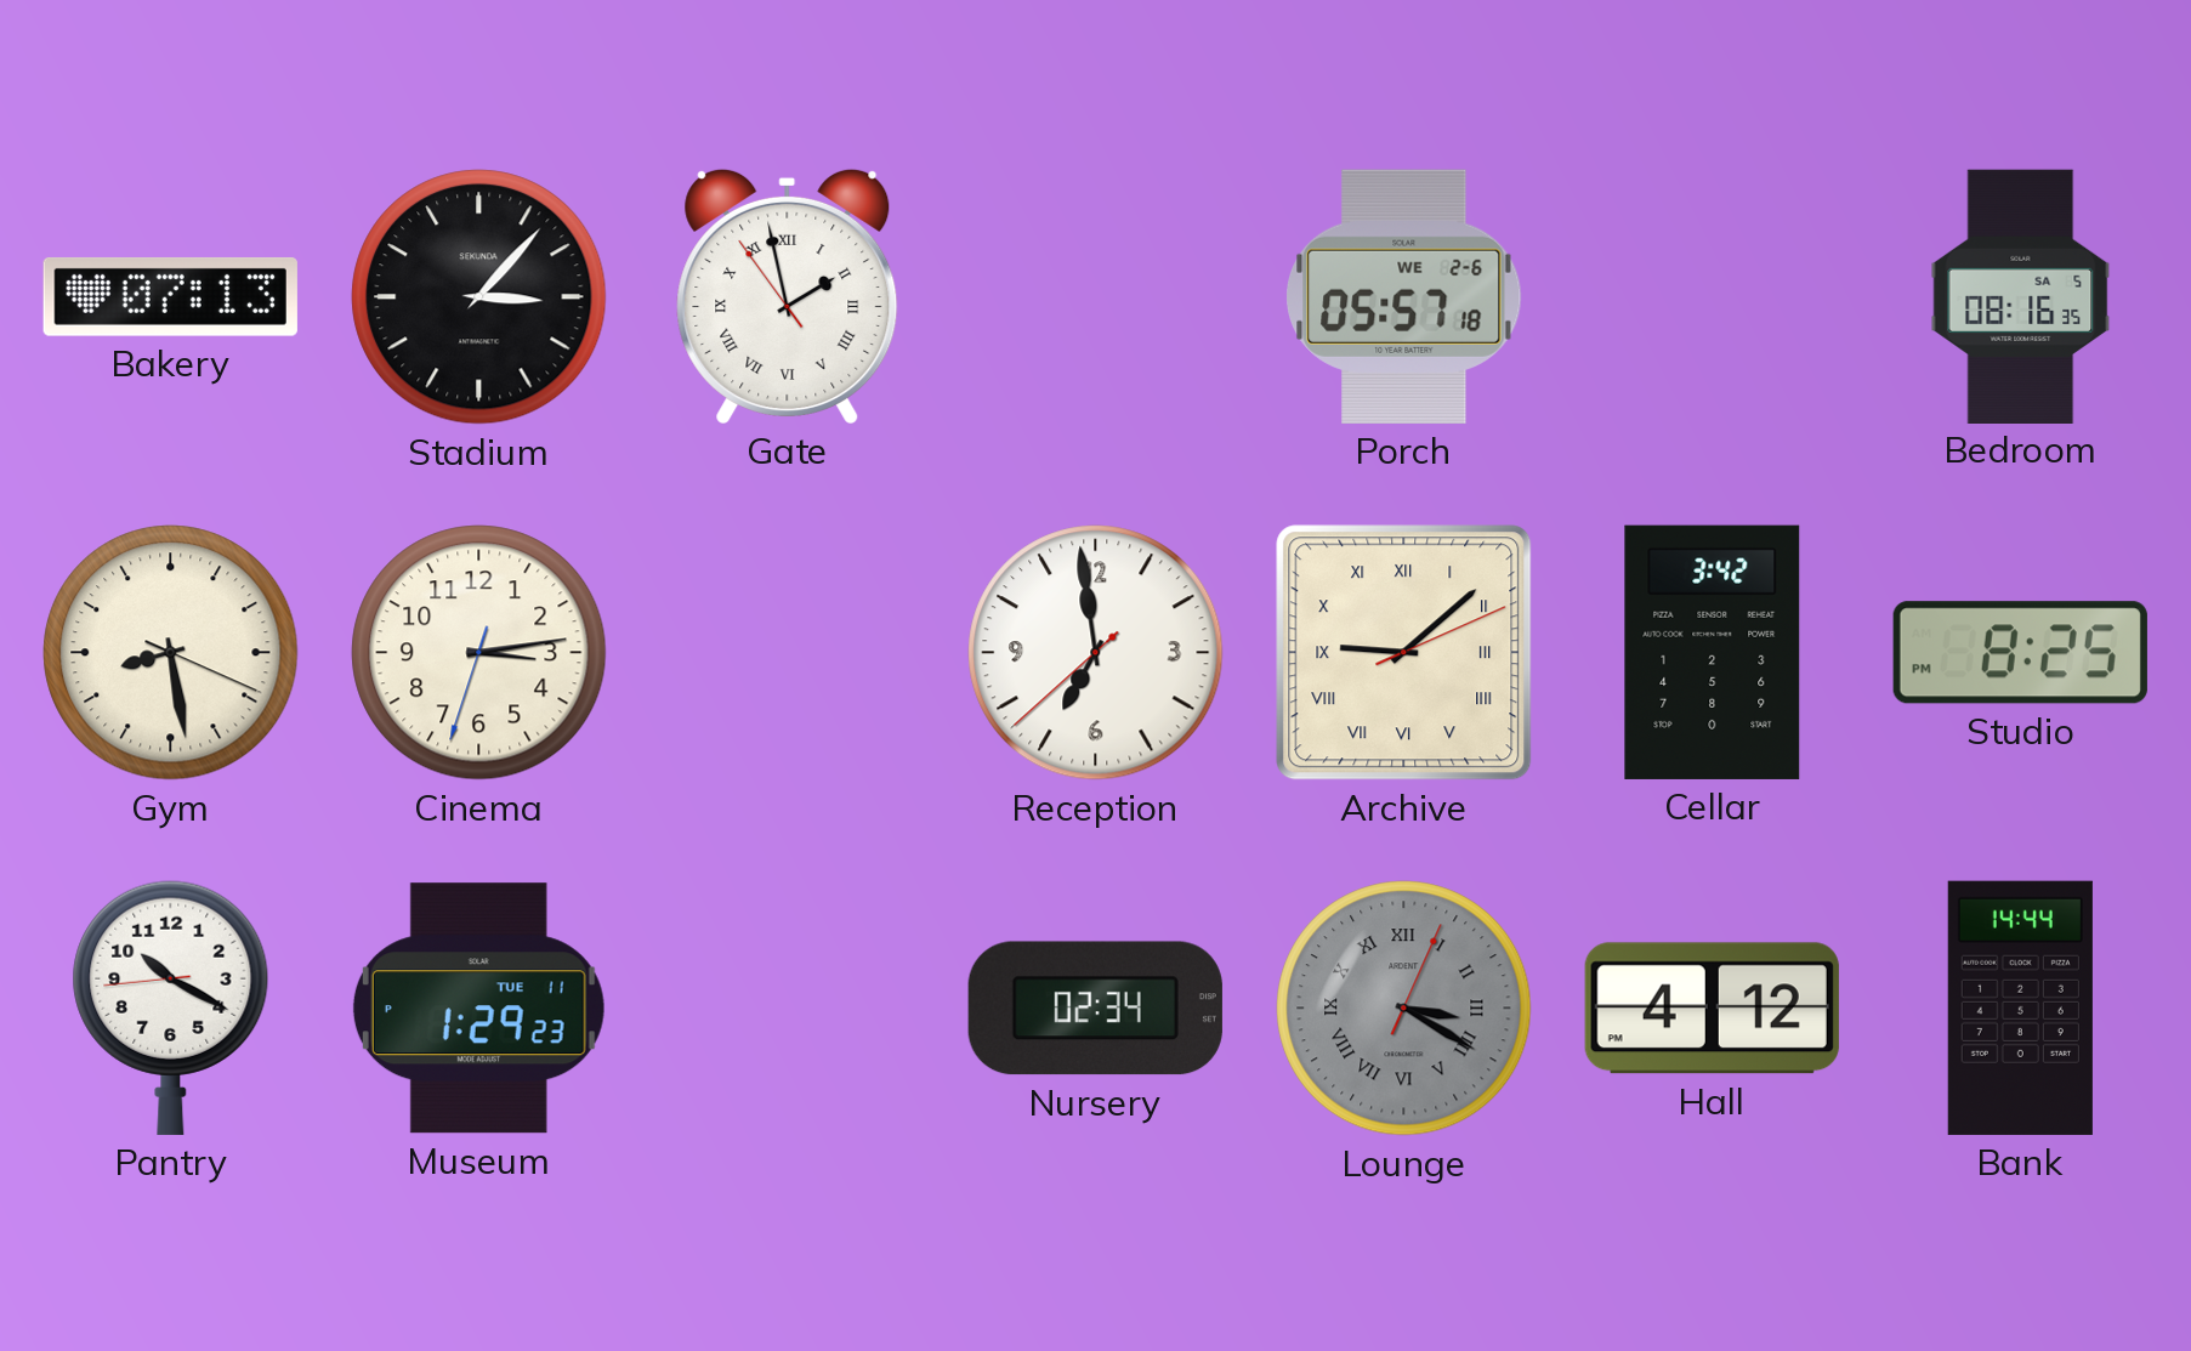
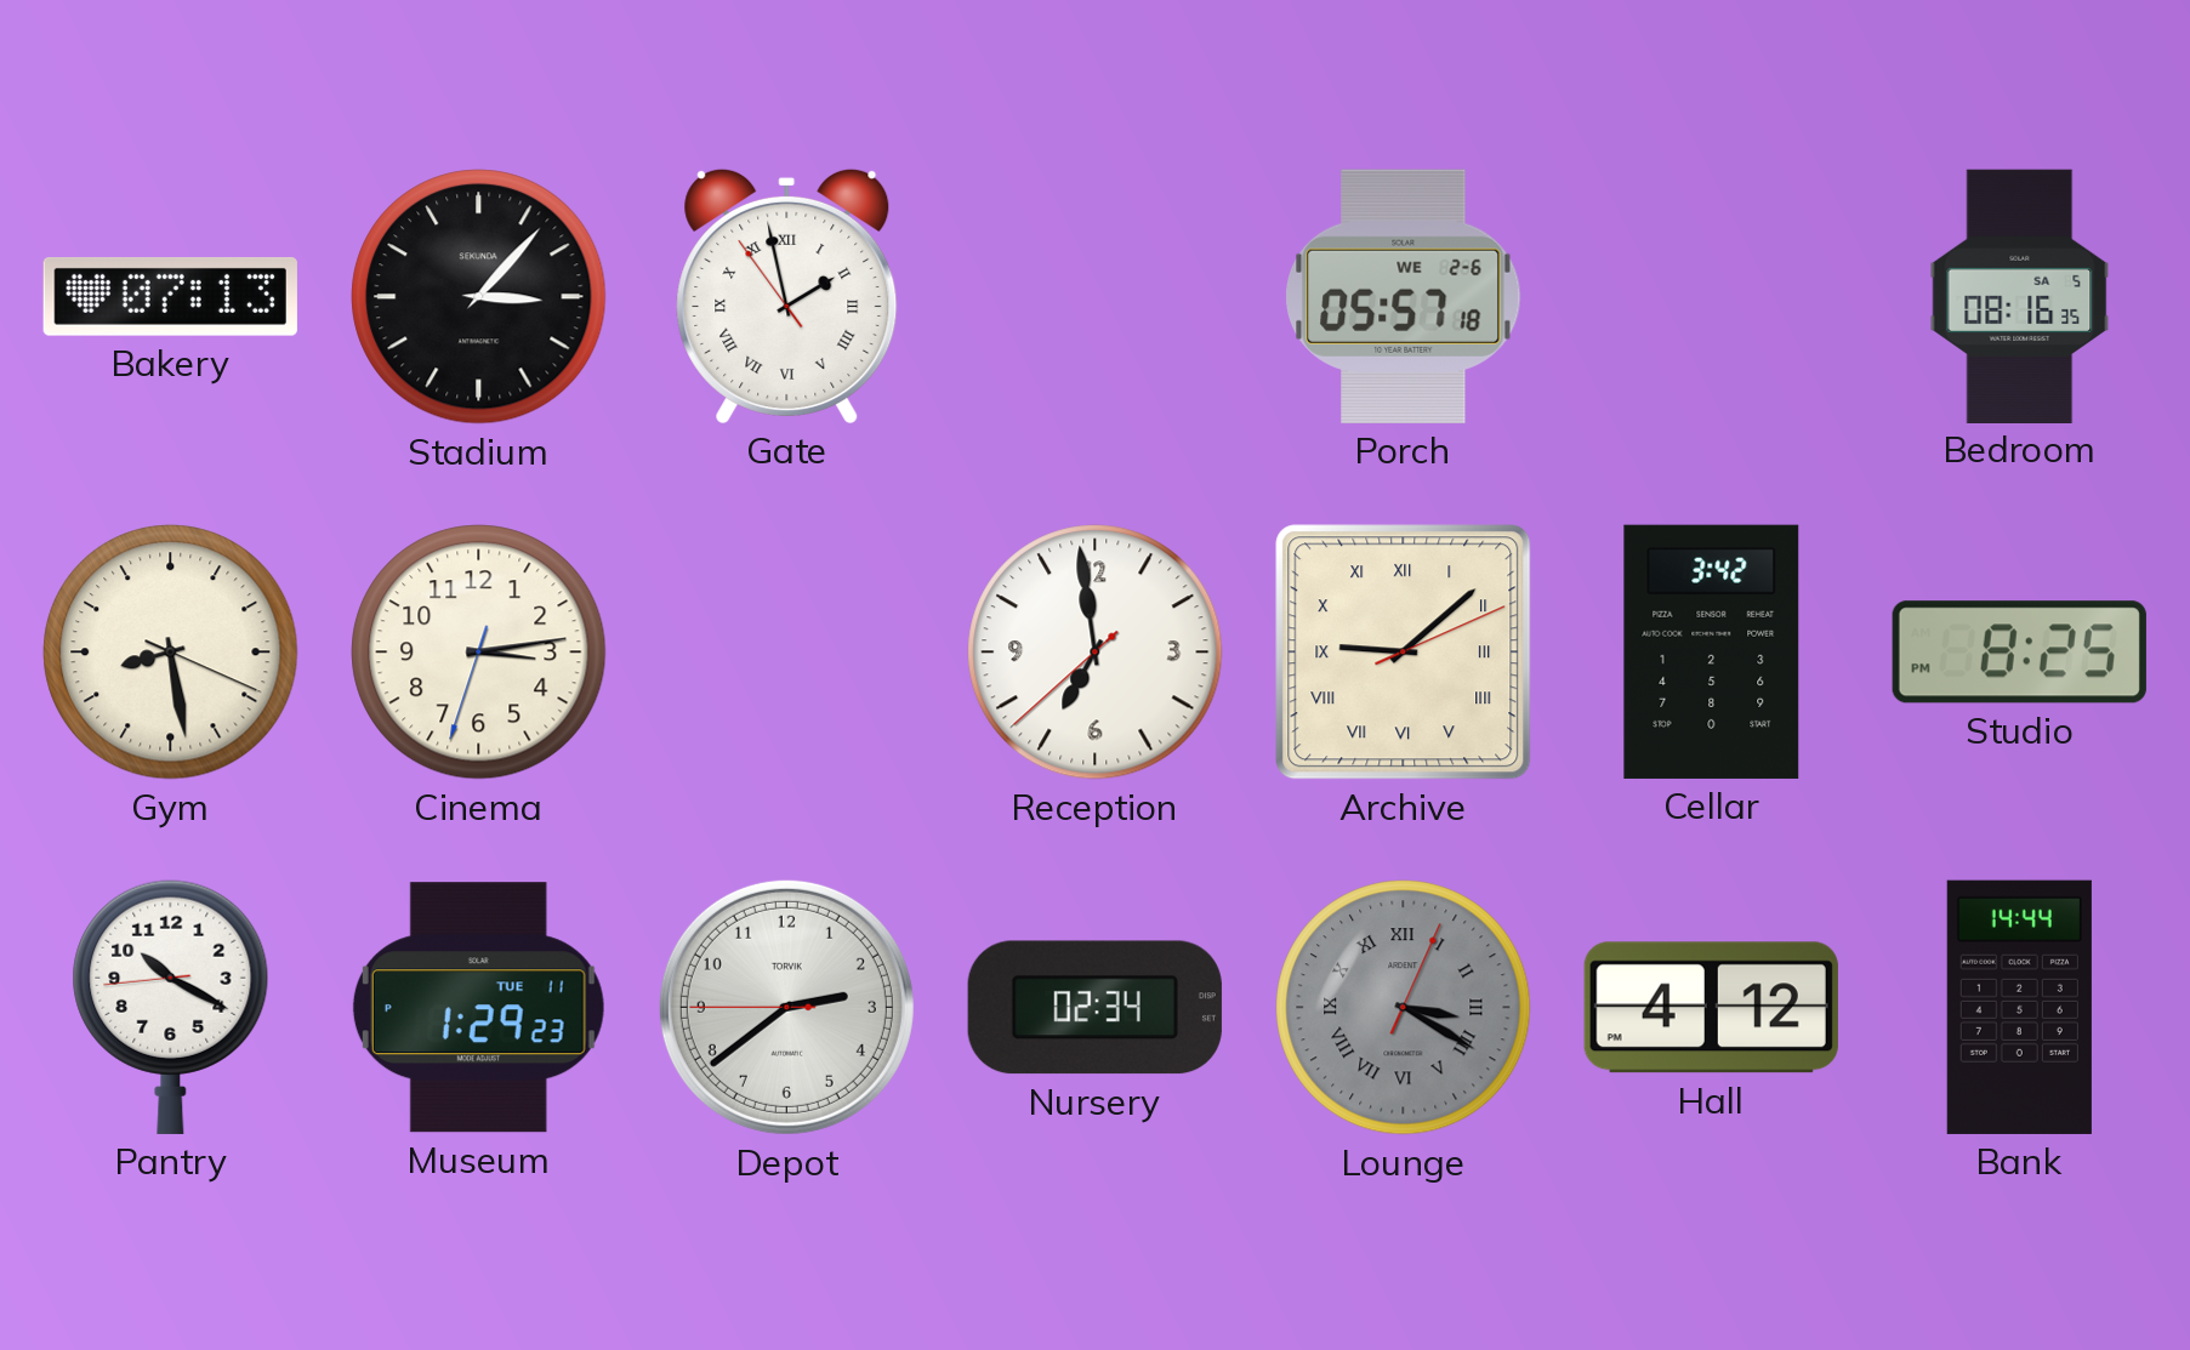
Depot: none -> 2:38
